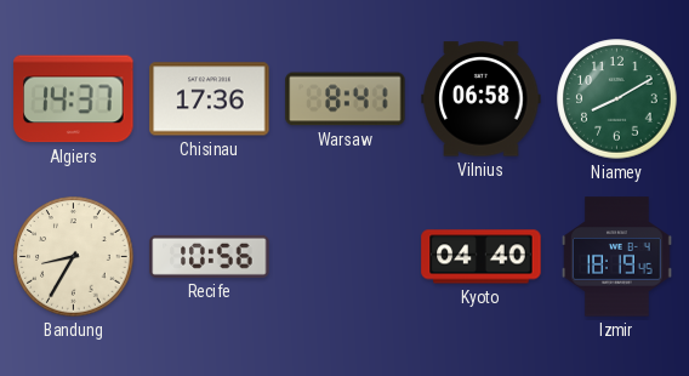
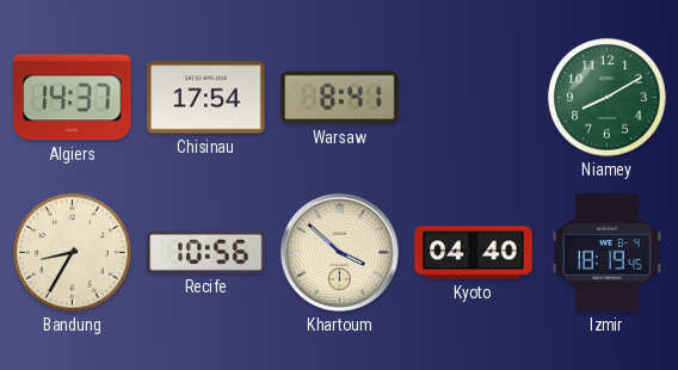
Chisinau: 17:36 -> 17:54
Vilnius: 06:58 -> none
Khartoum: none -> 3:52
